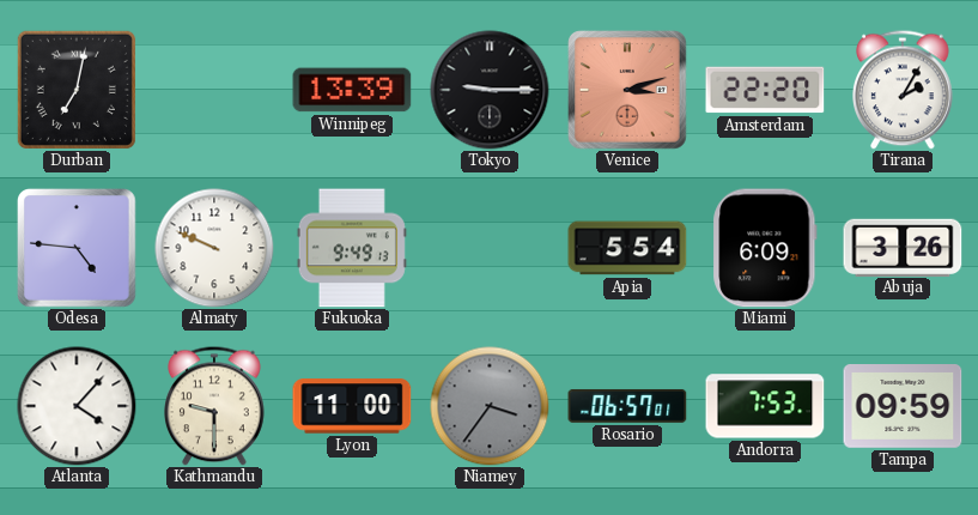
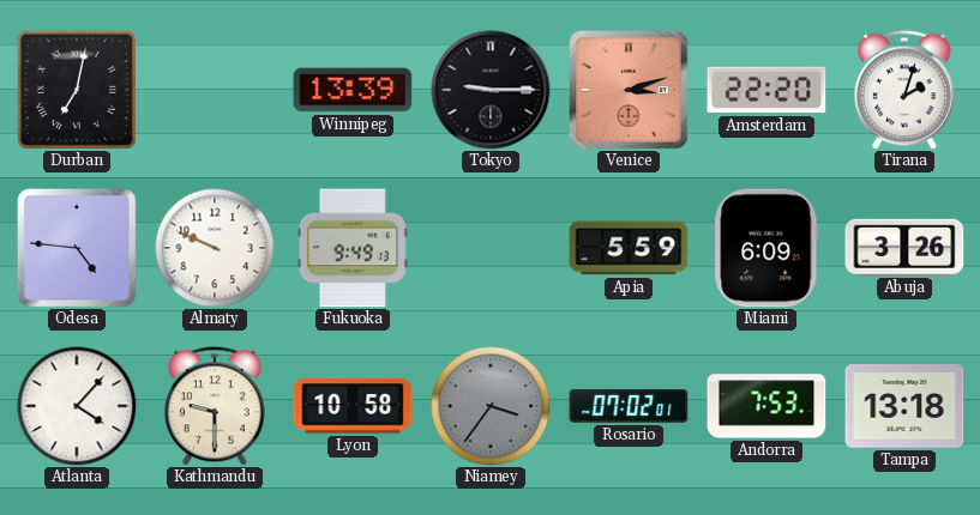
Tirana: 2:05 -> 2:03
Apia: 5:54 -> 5:59
Lyon: 11:00 -> 10:58
Rosario: 06:57 -> 07:02
Tampa: 09:59 -> 13:18
